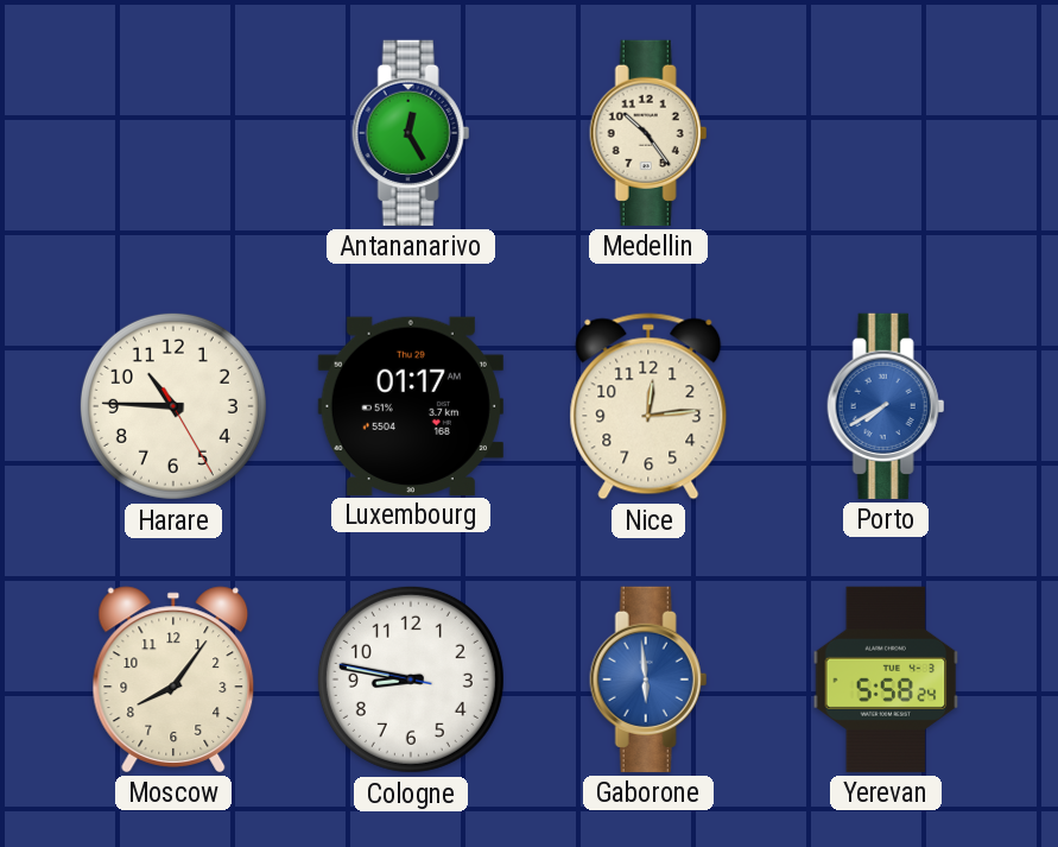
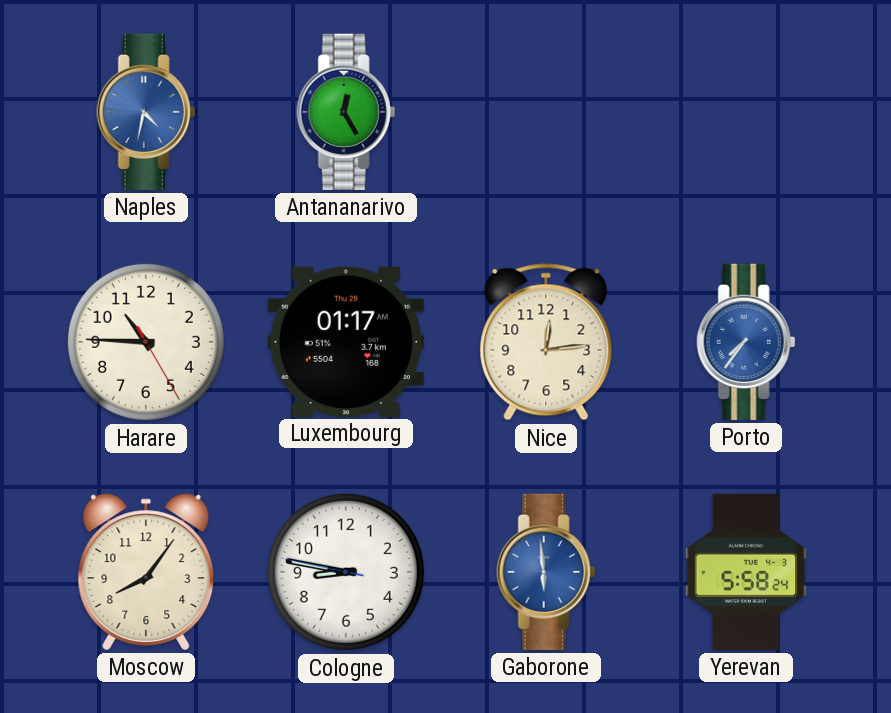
Naples: none -> 4:32
Medellin: 10:24 -> none
Porto: 7:40 -> 7:36
